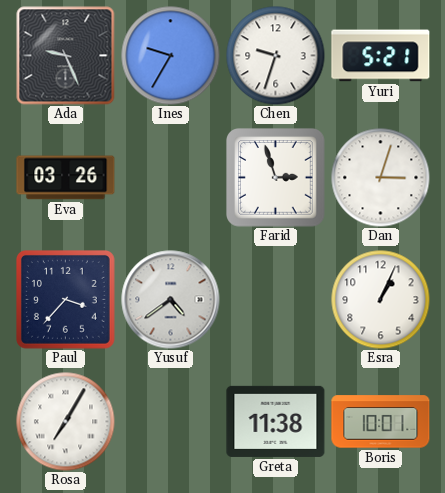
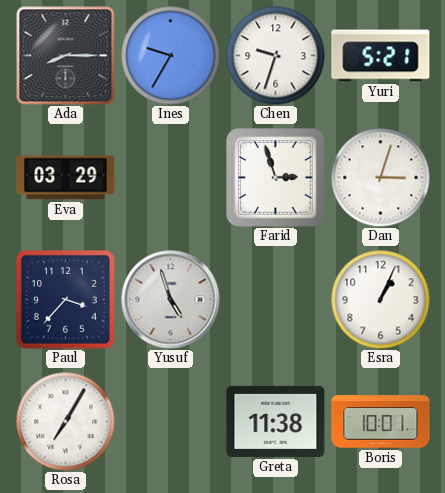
Ada: 9:26 -> 8:15
Eva: 03:26 -> 03:29
Yusuf: 4:39 -> 4:57
